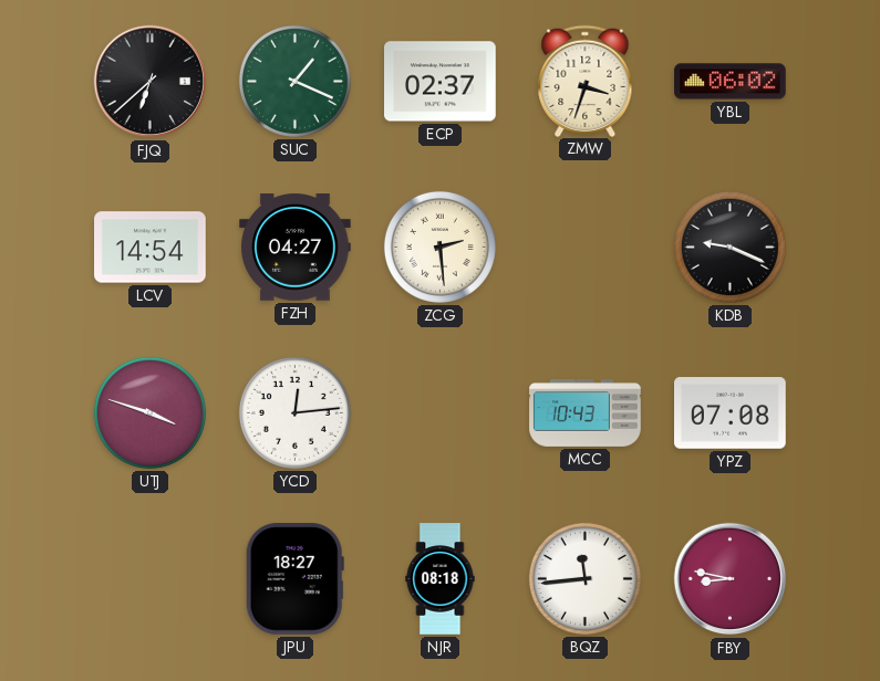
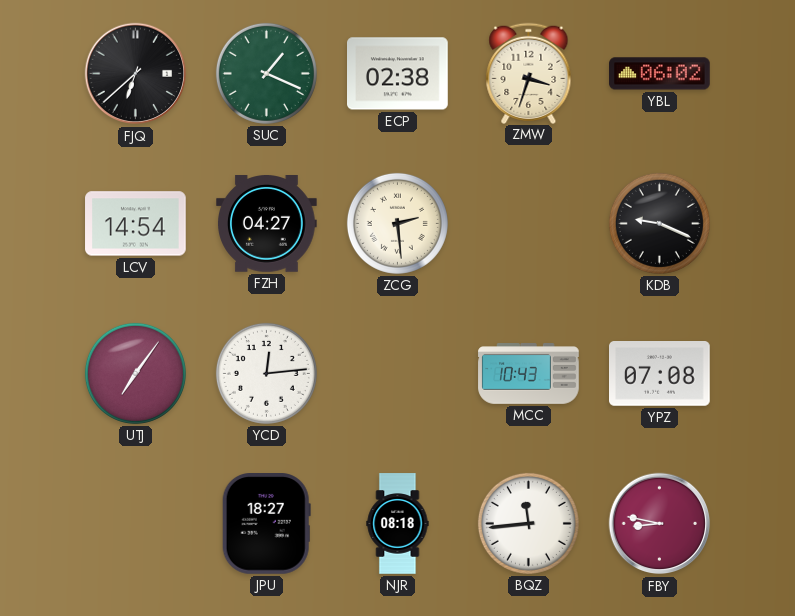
ECP: 02:37 -> 02:38
UTJ: 3:48 -> 7:06
